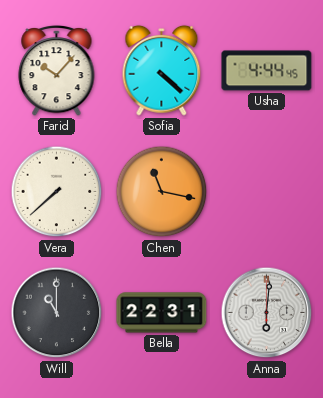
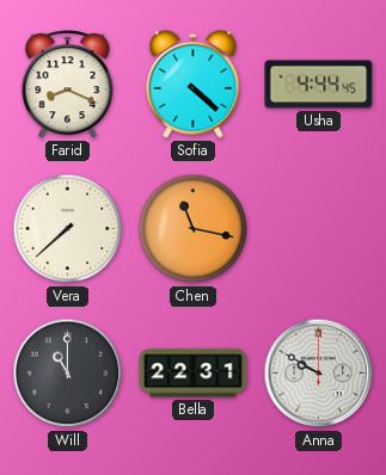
Farid: 10:07 -> 8:19
Anna: 6:01 -> 9:50
